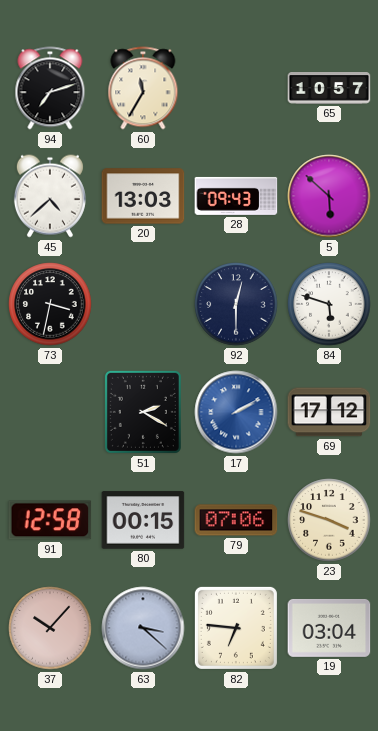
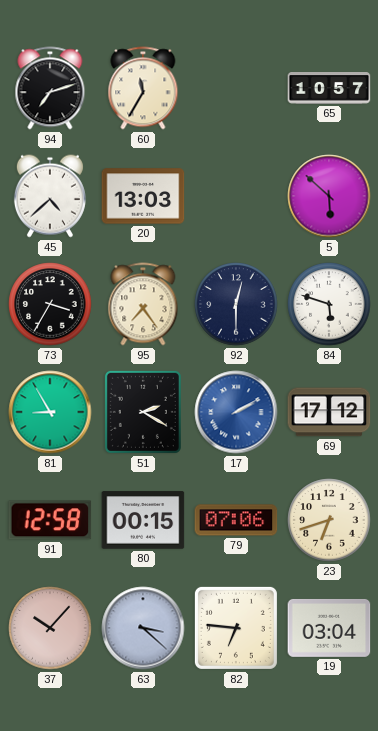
28: 09:43 -> none
73: 3:32 -> 3:35
95: none -> 7:24
81: none -> 8:55
23: 3:48 -> 6:42
